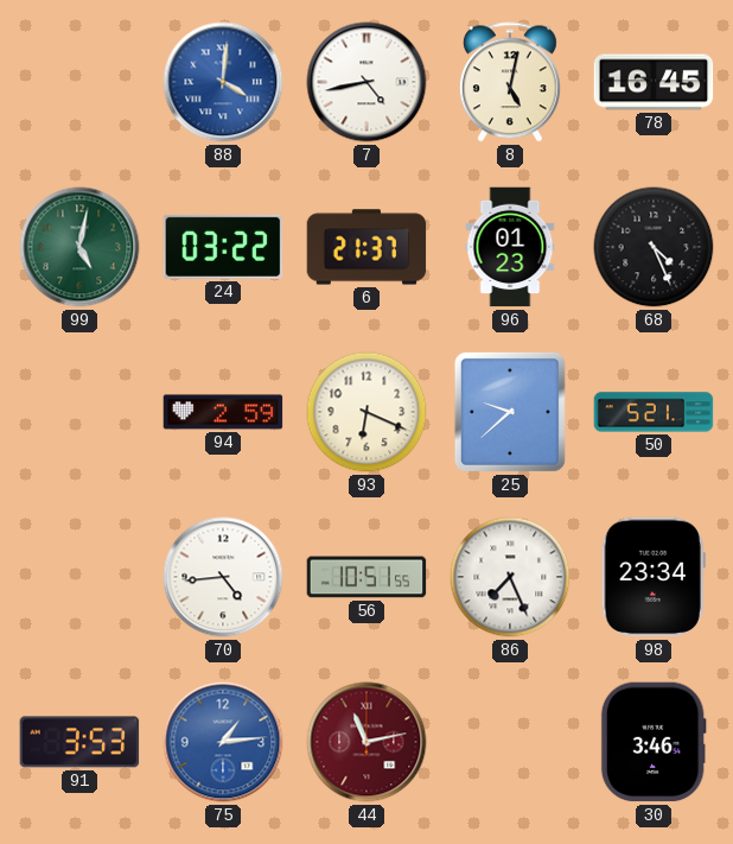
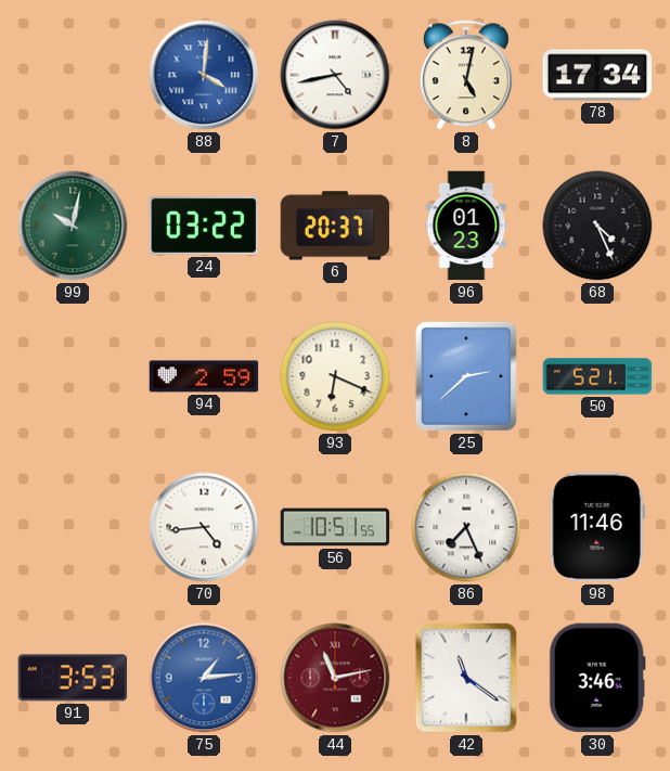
78: 16:45 -> 17:34
99: 5:02 -> 10:02
6: 21:37 -> 20:37
25: 9:38 -> 2:38
98: 23:34 -> 11:46
42: none -> 11:21
